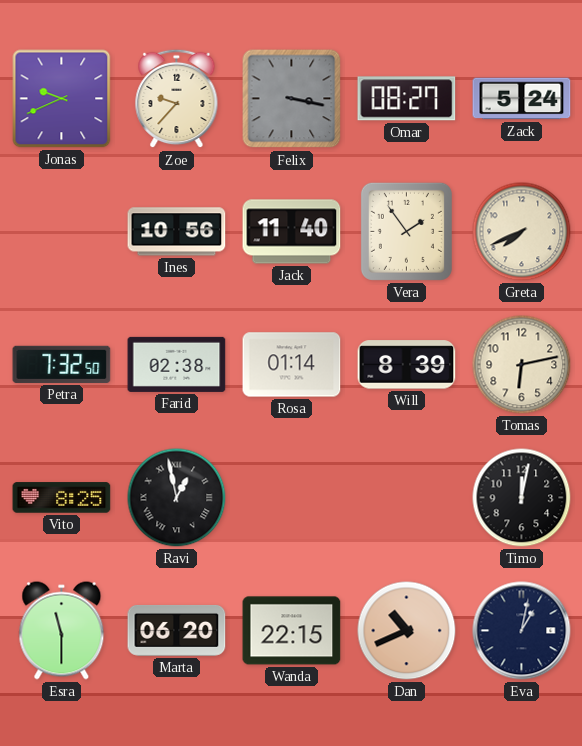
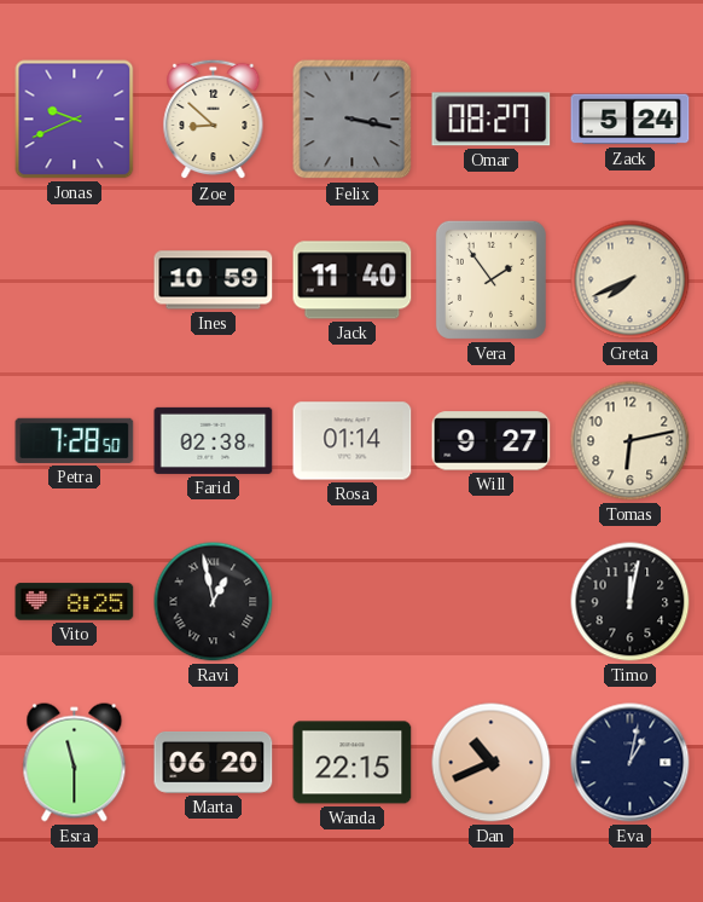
Zoe: 9:37 -> 8:52
Ines: 10:56 -> 10:59
Petra: 7:32 -> 7:28
Will: 8:39 -> 9:27
